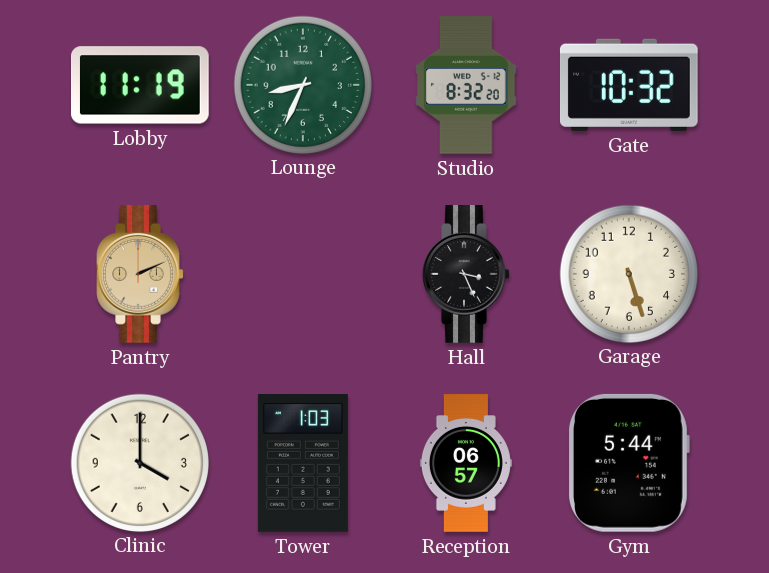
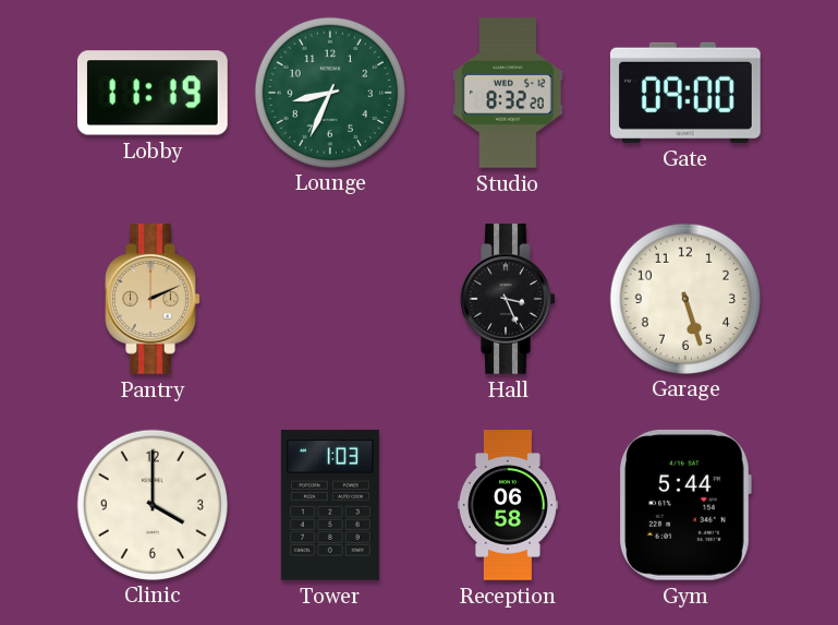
Gate: 10:32 -> 09:00
Reception: 06:57 -> 06:58
